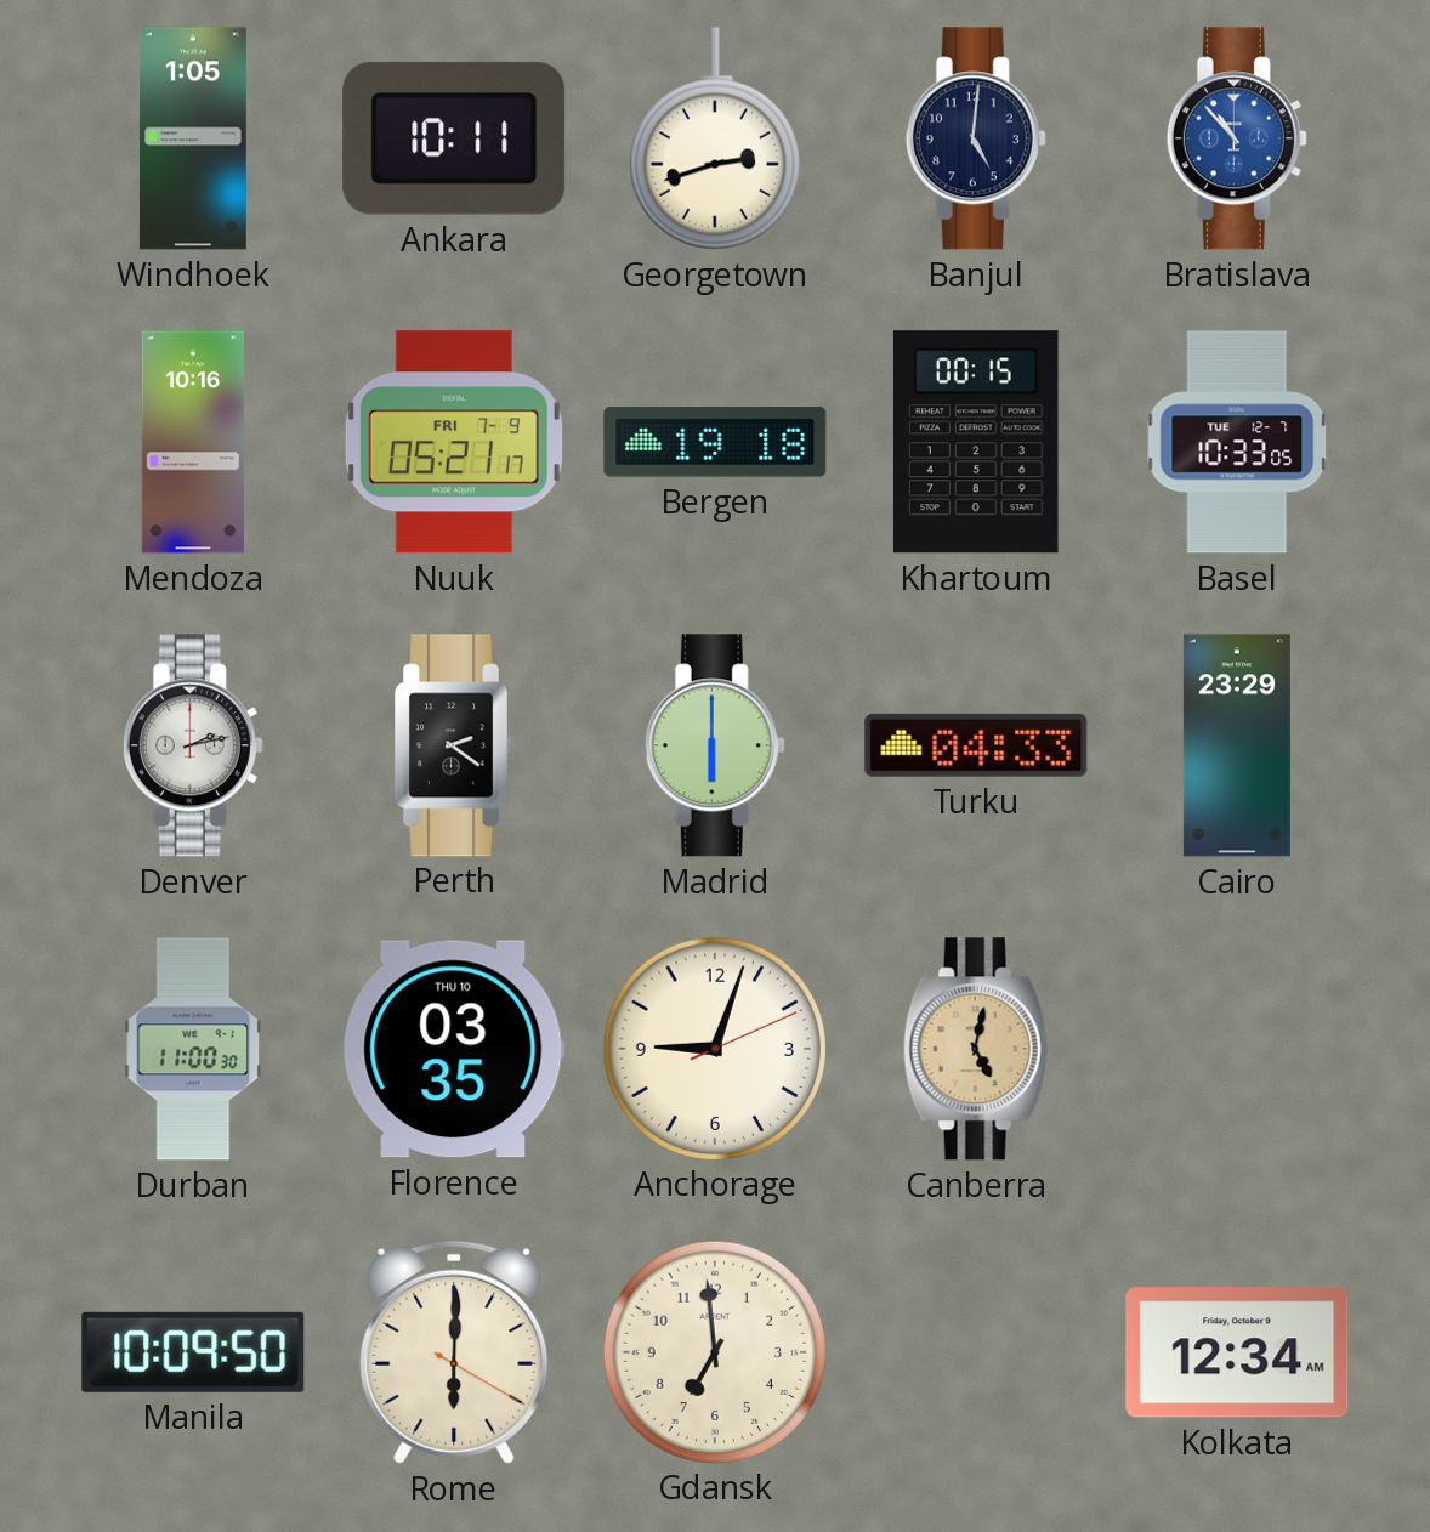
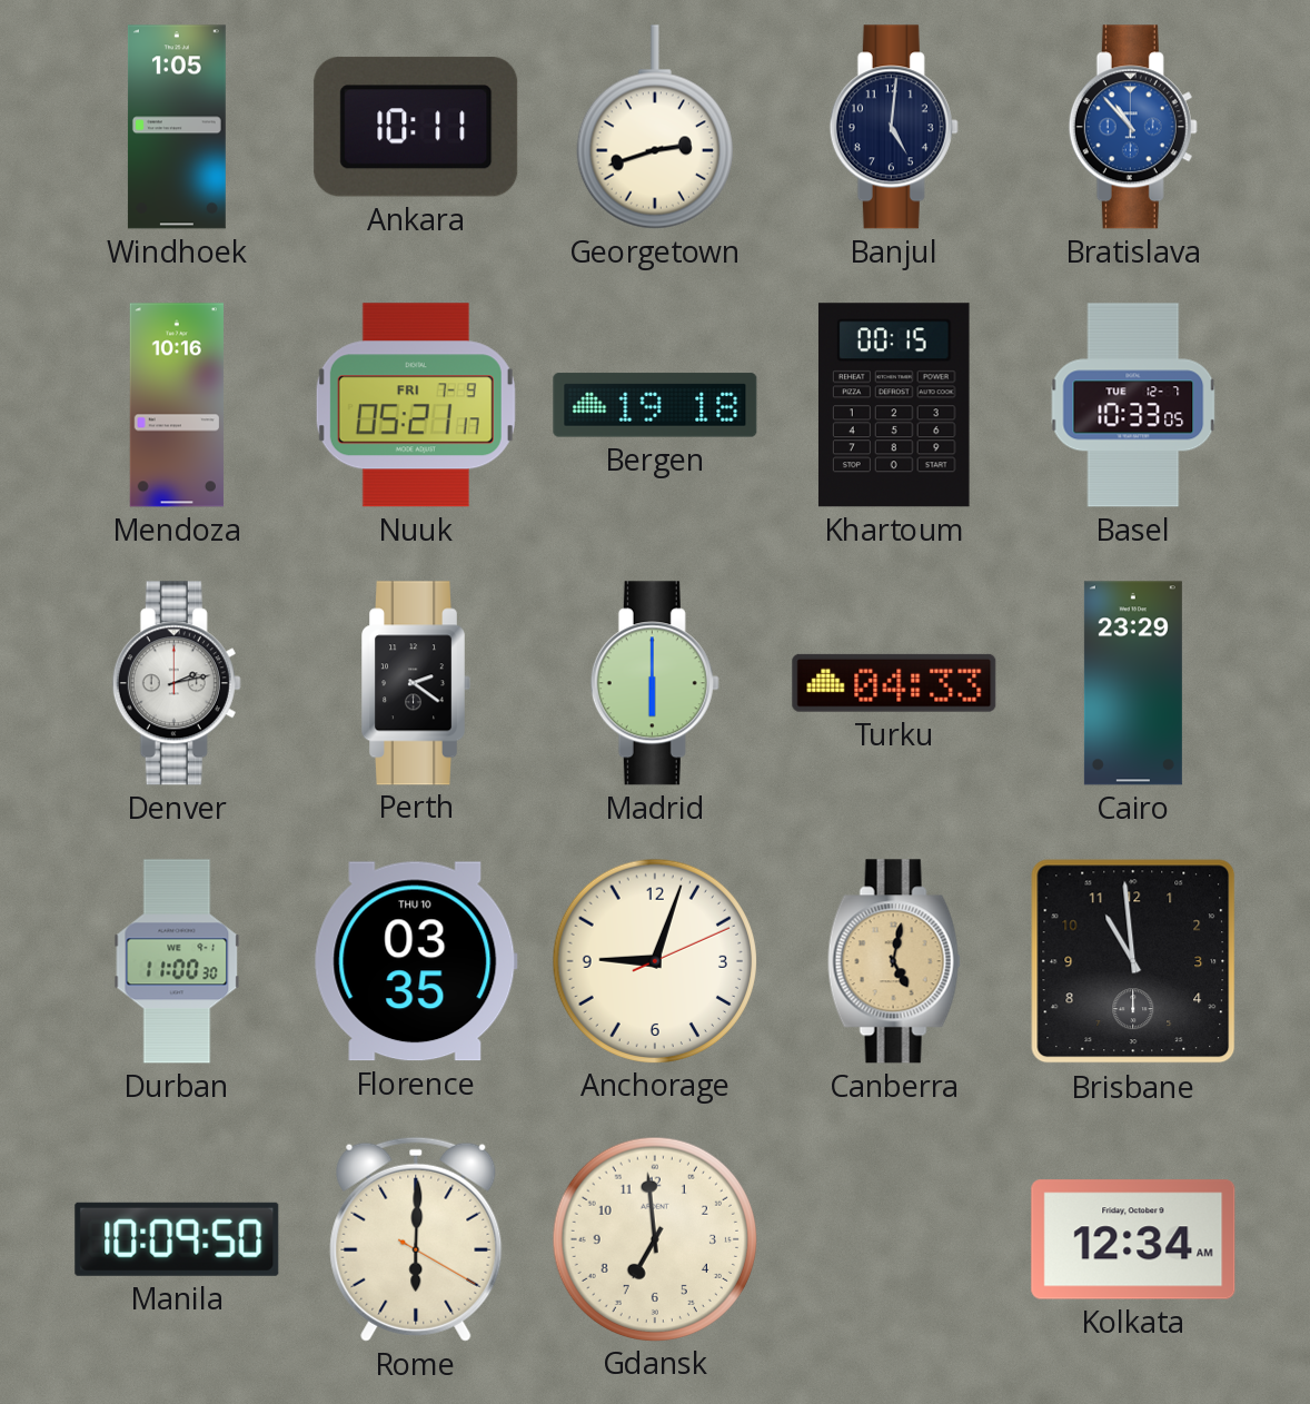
Brisbane: none -> 10:59
